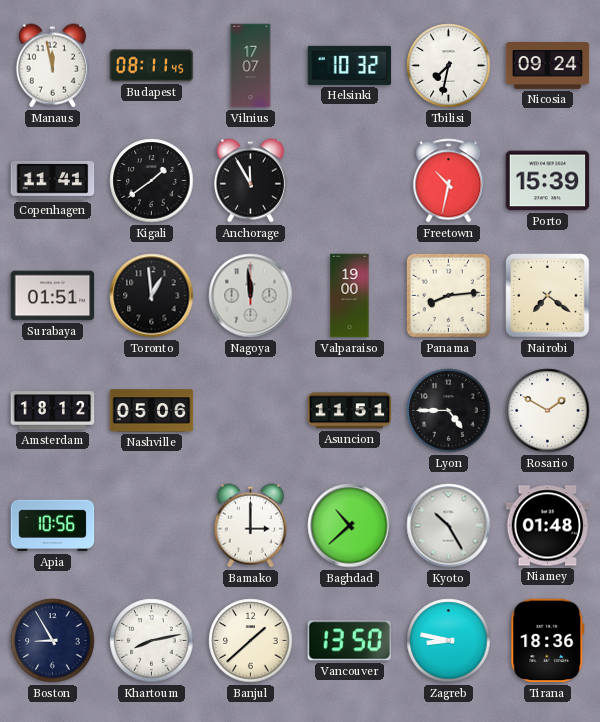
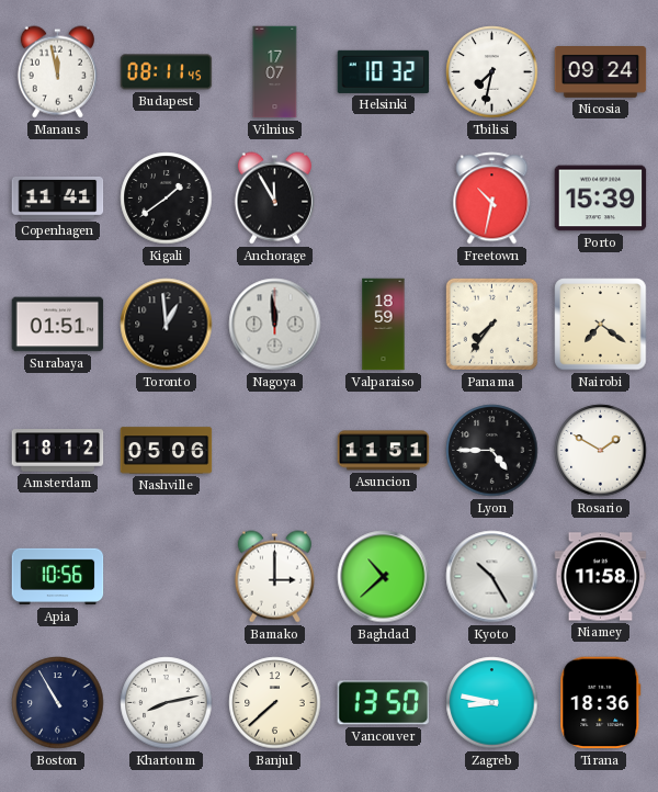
Valparaiso: 19:00 -> 18:59
Panama: 8:14 -> 7:36
Niamey: 01:48 -> 11:58
Boston: 8:55 -> 10:55
Banjul: 1:38 -> 7:38
